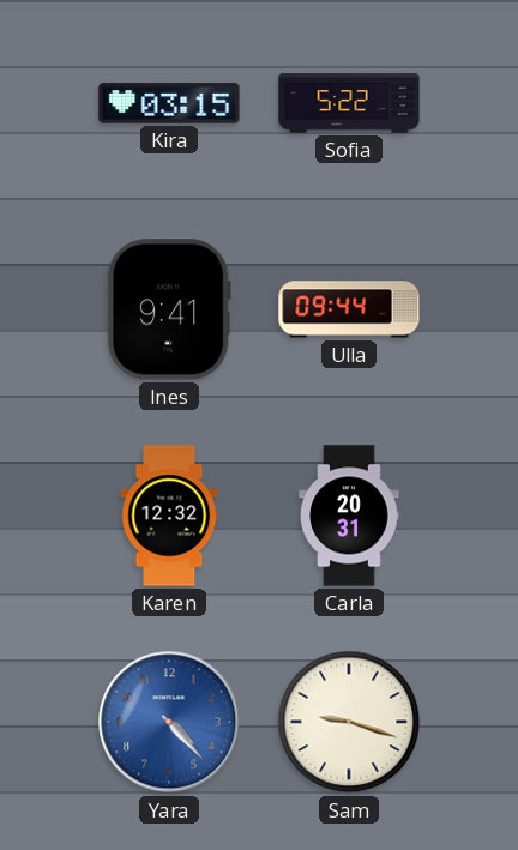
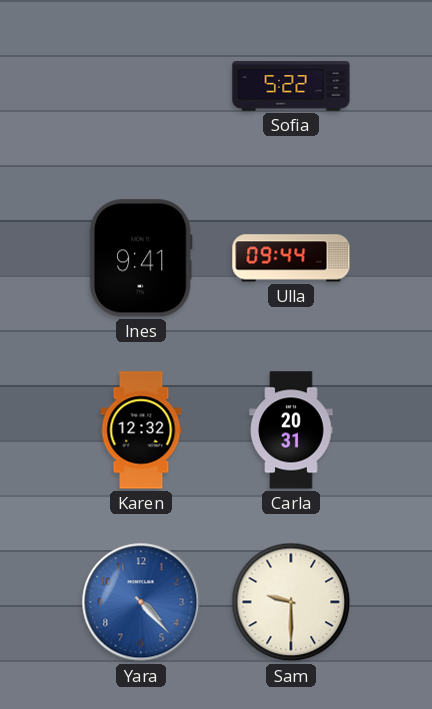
Kira: 03:15 -> none
Sam: 9:18 -> 9:30
